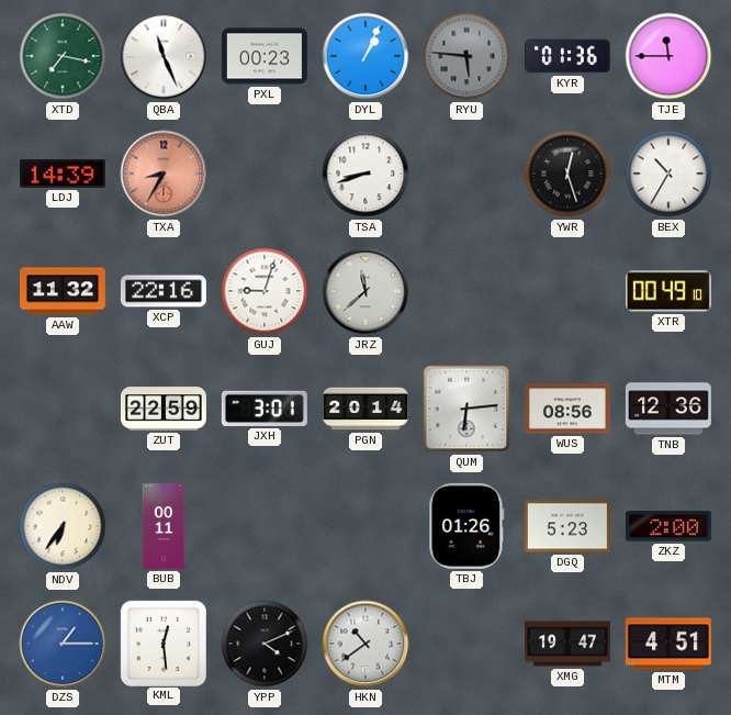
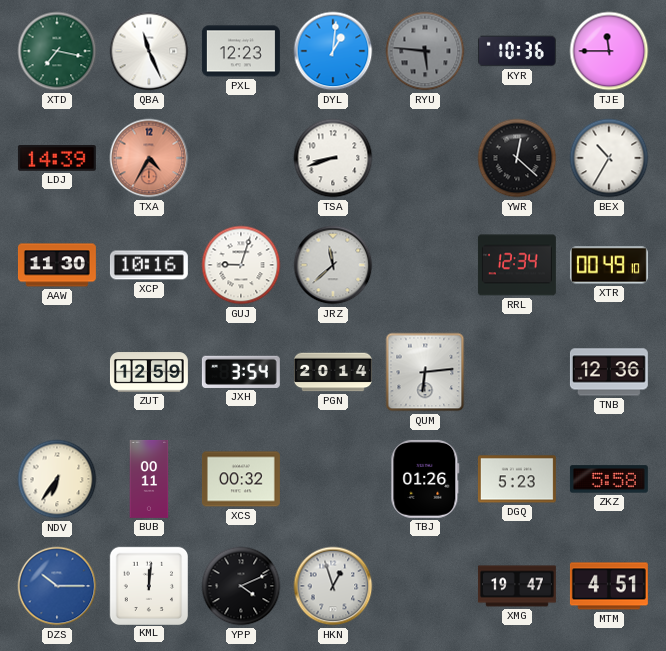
PXL: 00:23 -> 12:23
DYL: 1:04 -> 1:01
KYR: 01:36 -> 10:36
TXA: 8:35 -> 4:35
YWR: 12:27 -> 12:22
AAW: 11:32 -> 11:30
XCP: 22:16 -> 10:16
RRL: none -> 12:34
ZUT: 22:59 -> 12:59
JXH: 3:01 -> 3:54
WUS: 08:56 -> none
XCS: none -> 00:32
ZKZ: 2:00 -> 5:58
DZS: 1:15 -> 10:15
KML: 12:29 -> 12:01
HKN: 10:39 -> 12:57
